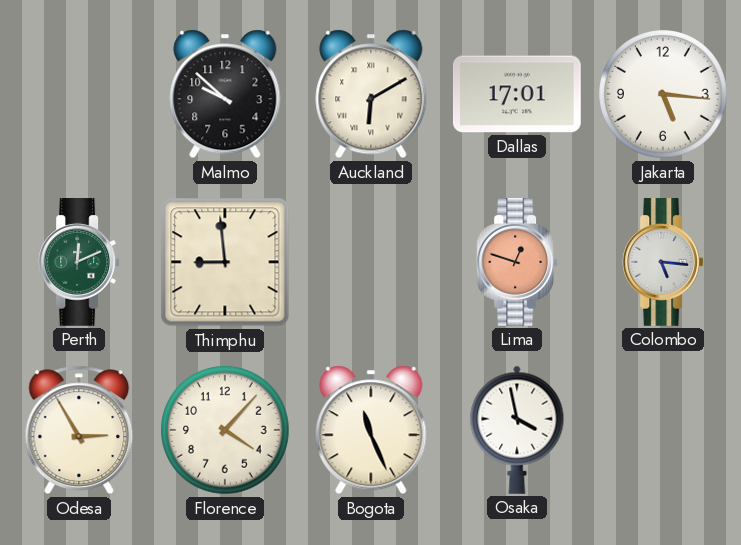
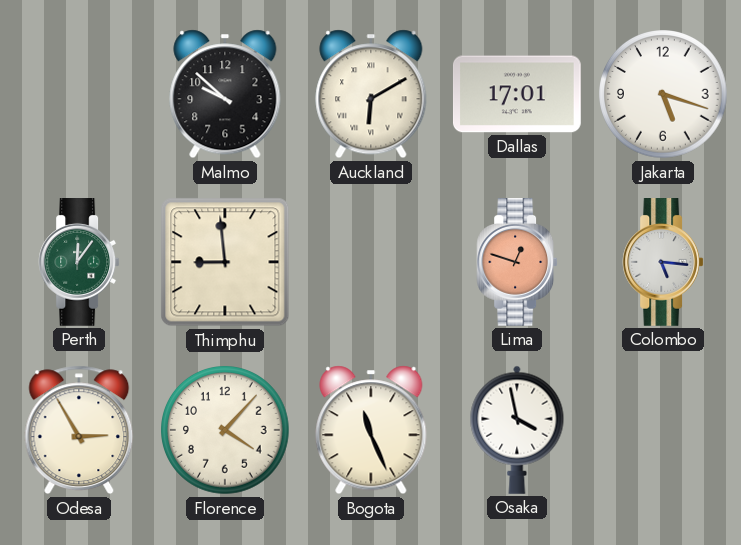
Jakarta: 5:16 -> 5:18
Perth: 12:11 -> 12:06
